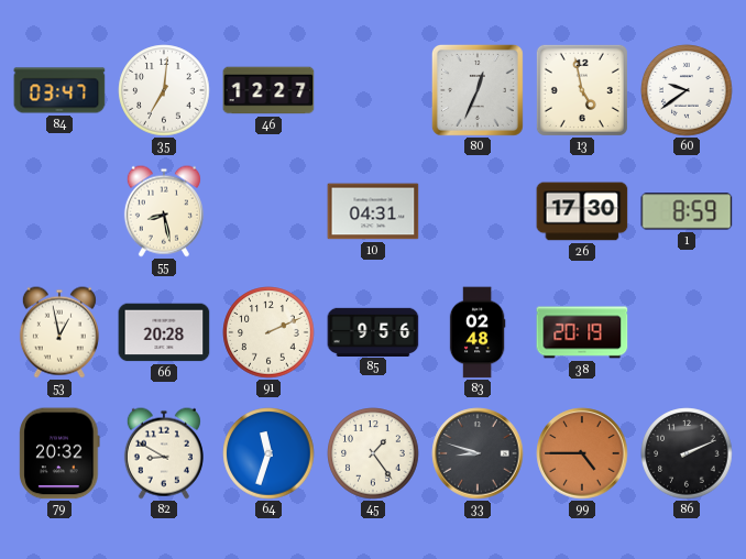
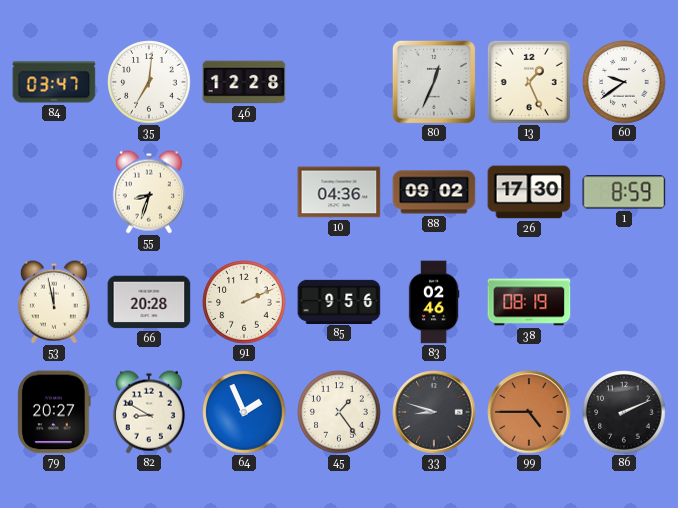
46: 12:27 -> 12:28
13: 4:58 -> 1:26
55: 8:28 -> 8:33
10: 04:31 -> 04:36
88: none -> 09:02
53: 12:58 -> 11:58
83: 02:48 -> 02:46
38: 20:19 -> 08:19
79: 20:32 -> 20:27
64: 11:33 -> 1:56
